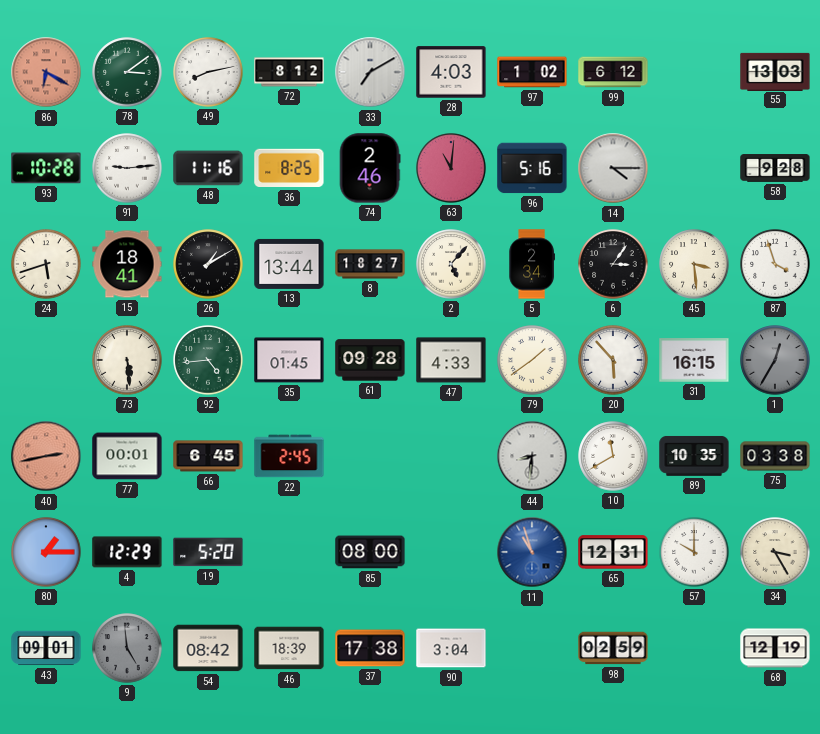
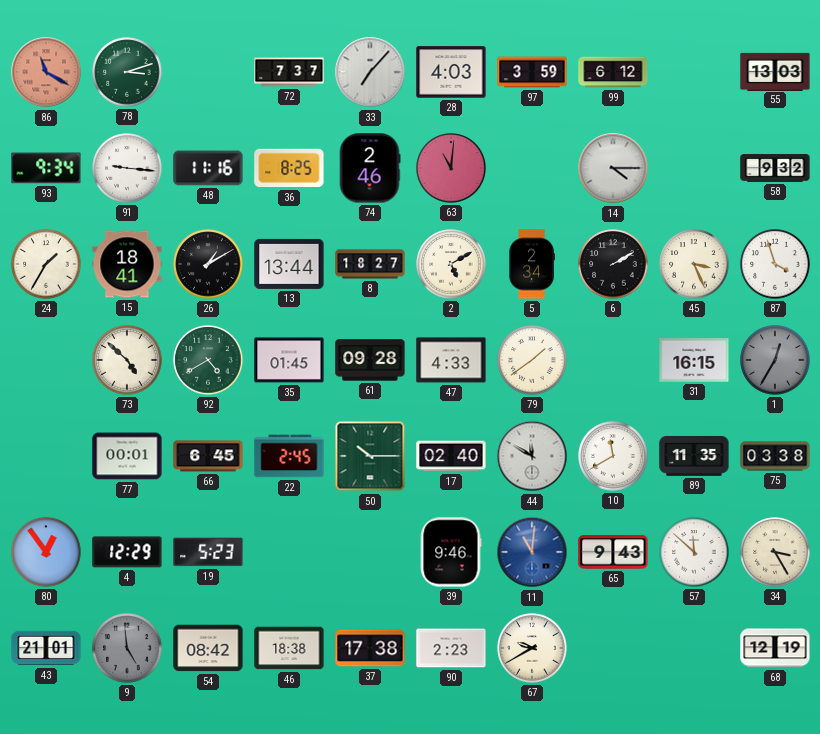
86: 6:20 -> 11:20
78: 3:09 -> 3:12
49: 8:13 -> none
72: 8:12 -> 7:37
33: 7:10 -> 7:07
97: 1:02 -> 3:59
93: 10:28 -> 9:34
91: 9:14 -> 9:16
96: 5:16 -> none
58: 9:28 -> 9:32
24: 5:42 -> 1:35
2: 5:07 -> 5:10
6: 3:06 -> 2:10
45: 3:29 -> 3:26
73: 5:29 -> 4:52
92: 4:44 -> 4:40
20: 5:53 -> none
40: 2:43 -> none
50: none -> 10:15
17: none -> 02:40
44: 8:31 -> 11:50
89: 10:35 -> 11:35
80: 1:15 -> 12:54
19: 5:20 -> 5:23
85: 08:00 -> none
39: none -> 9:46
11: 10:57 -> 11:01
65: 12:31 -> 9:43
57: 10:00 -> 11:52
43: 09:01 -> 21:01
46: 18:39 -> 18:38
90: 3:04 -> 2:23
67: none -> 9:40
98: 02:59 -> none
